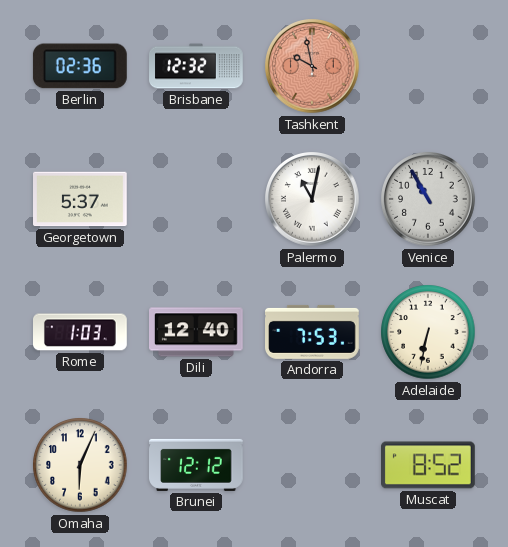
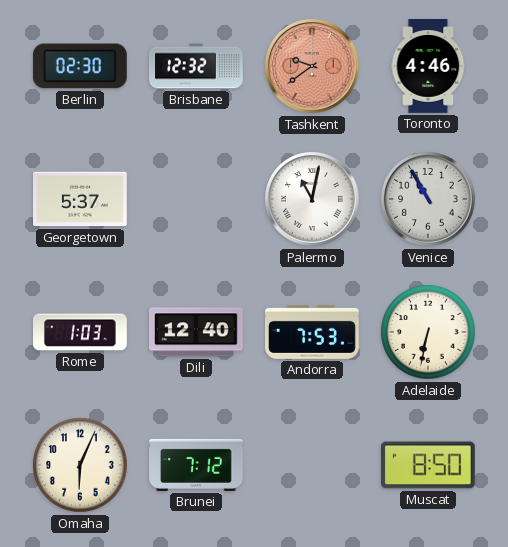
Berlin: 02:36 -> 02:30
Tashkent: 9:58 -> 9:39
Toronto: none -> 4:46
Brunei: 12:12 -> 7:12
Muscat: 8:52 -> 8:50
